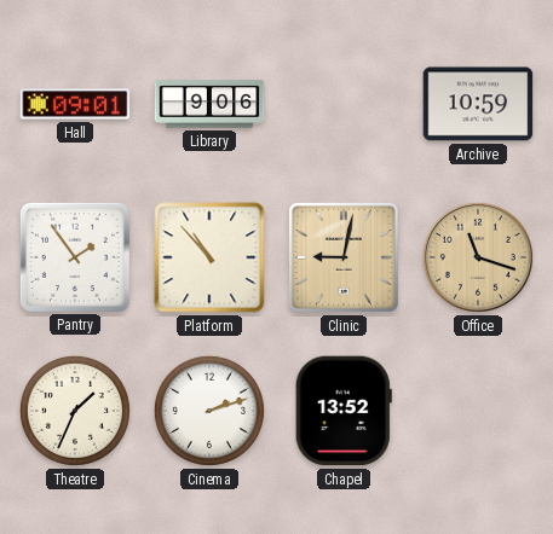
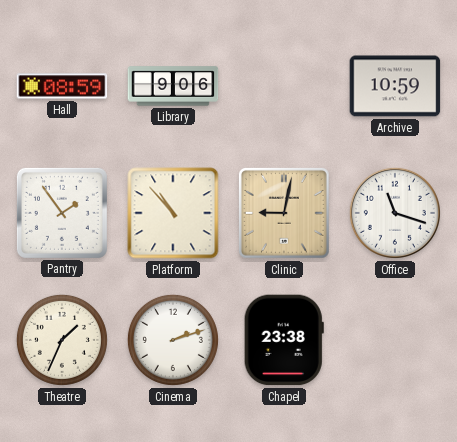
Hall: 09:01 -> 08:59
Office dial: champagne -> white
Chapel: 13:52 -> 23:38
